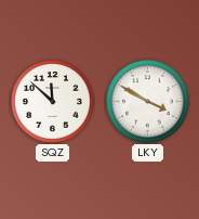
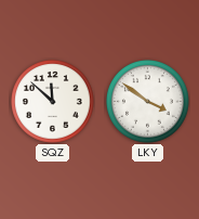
LKY: 3:50 -> 3:51
